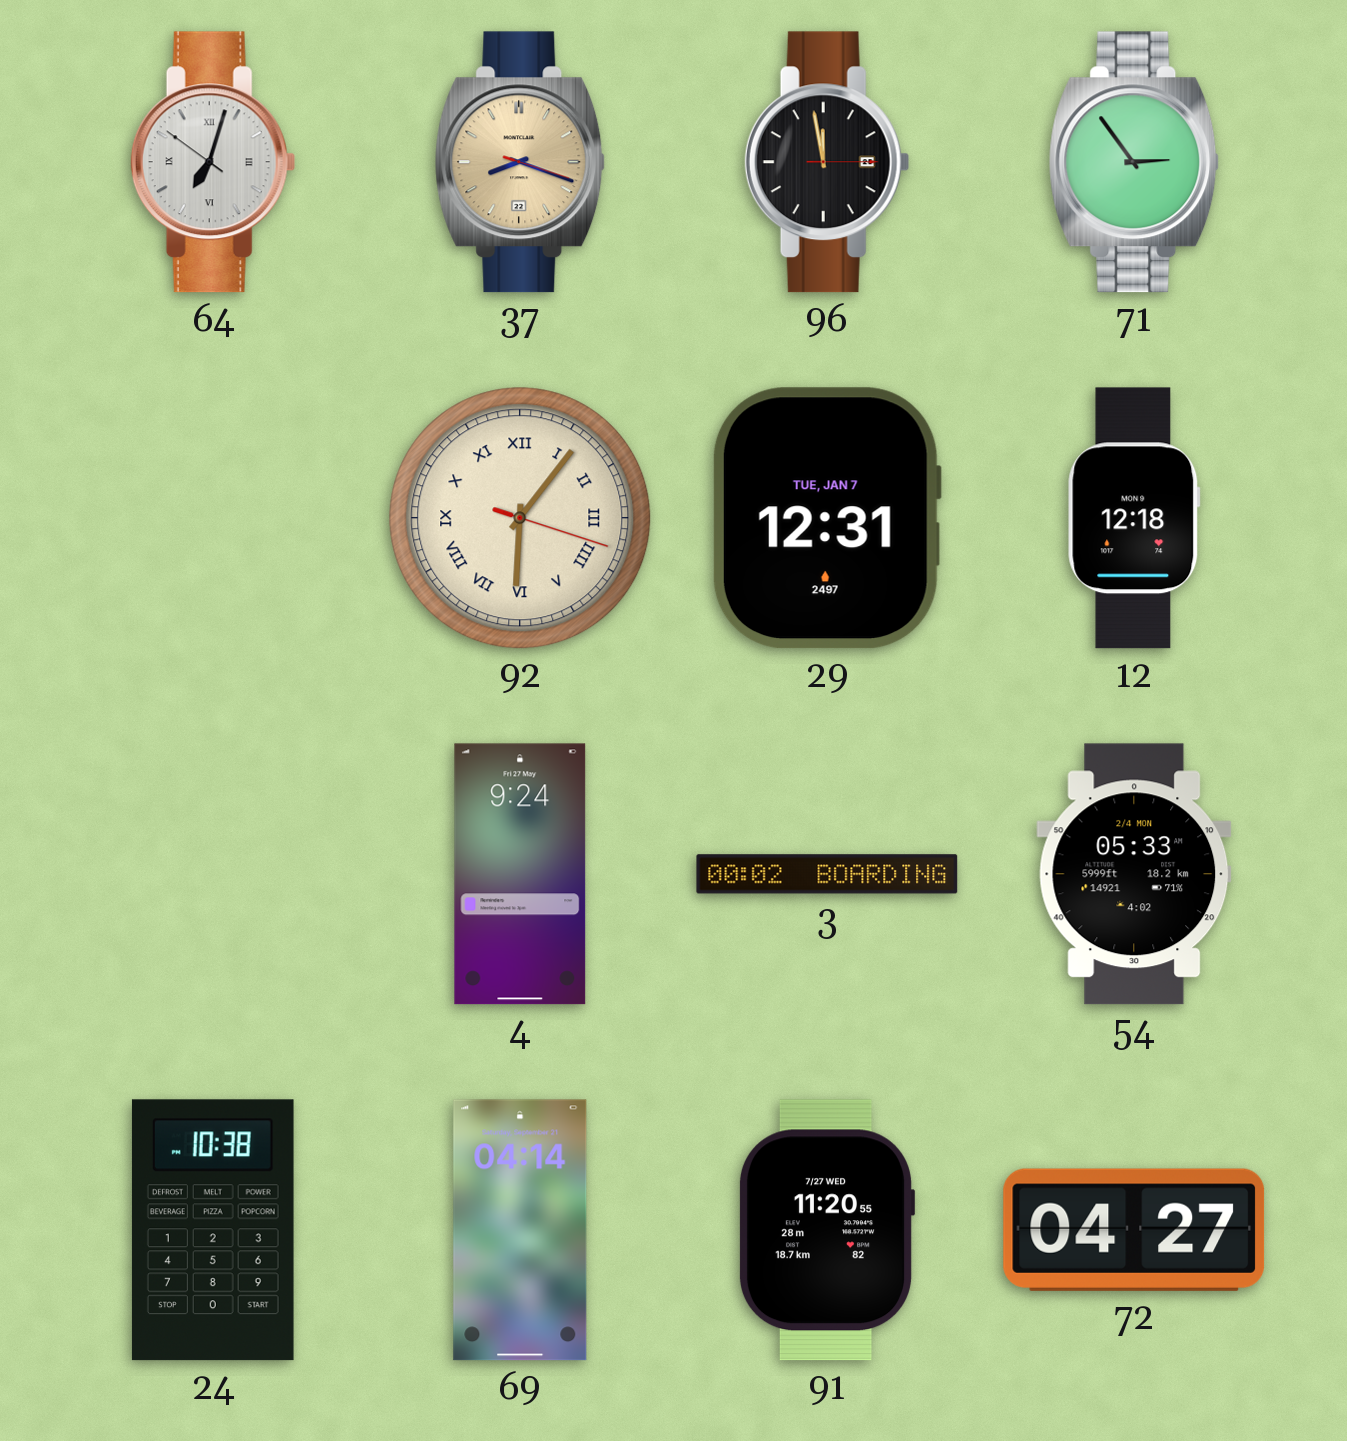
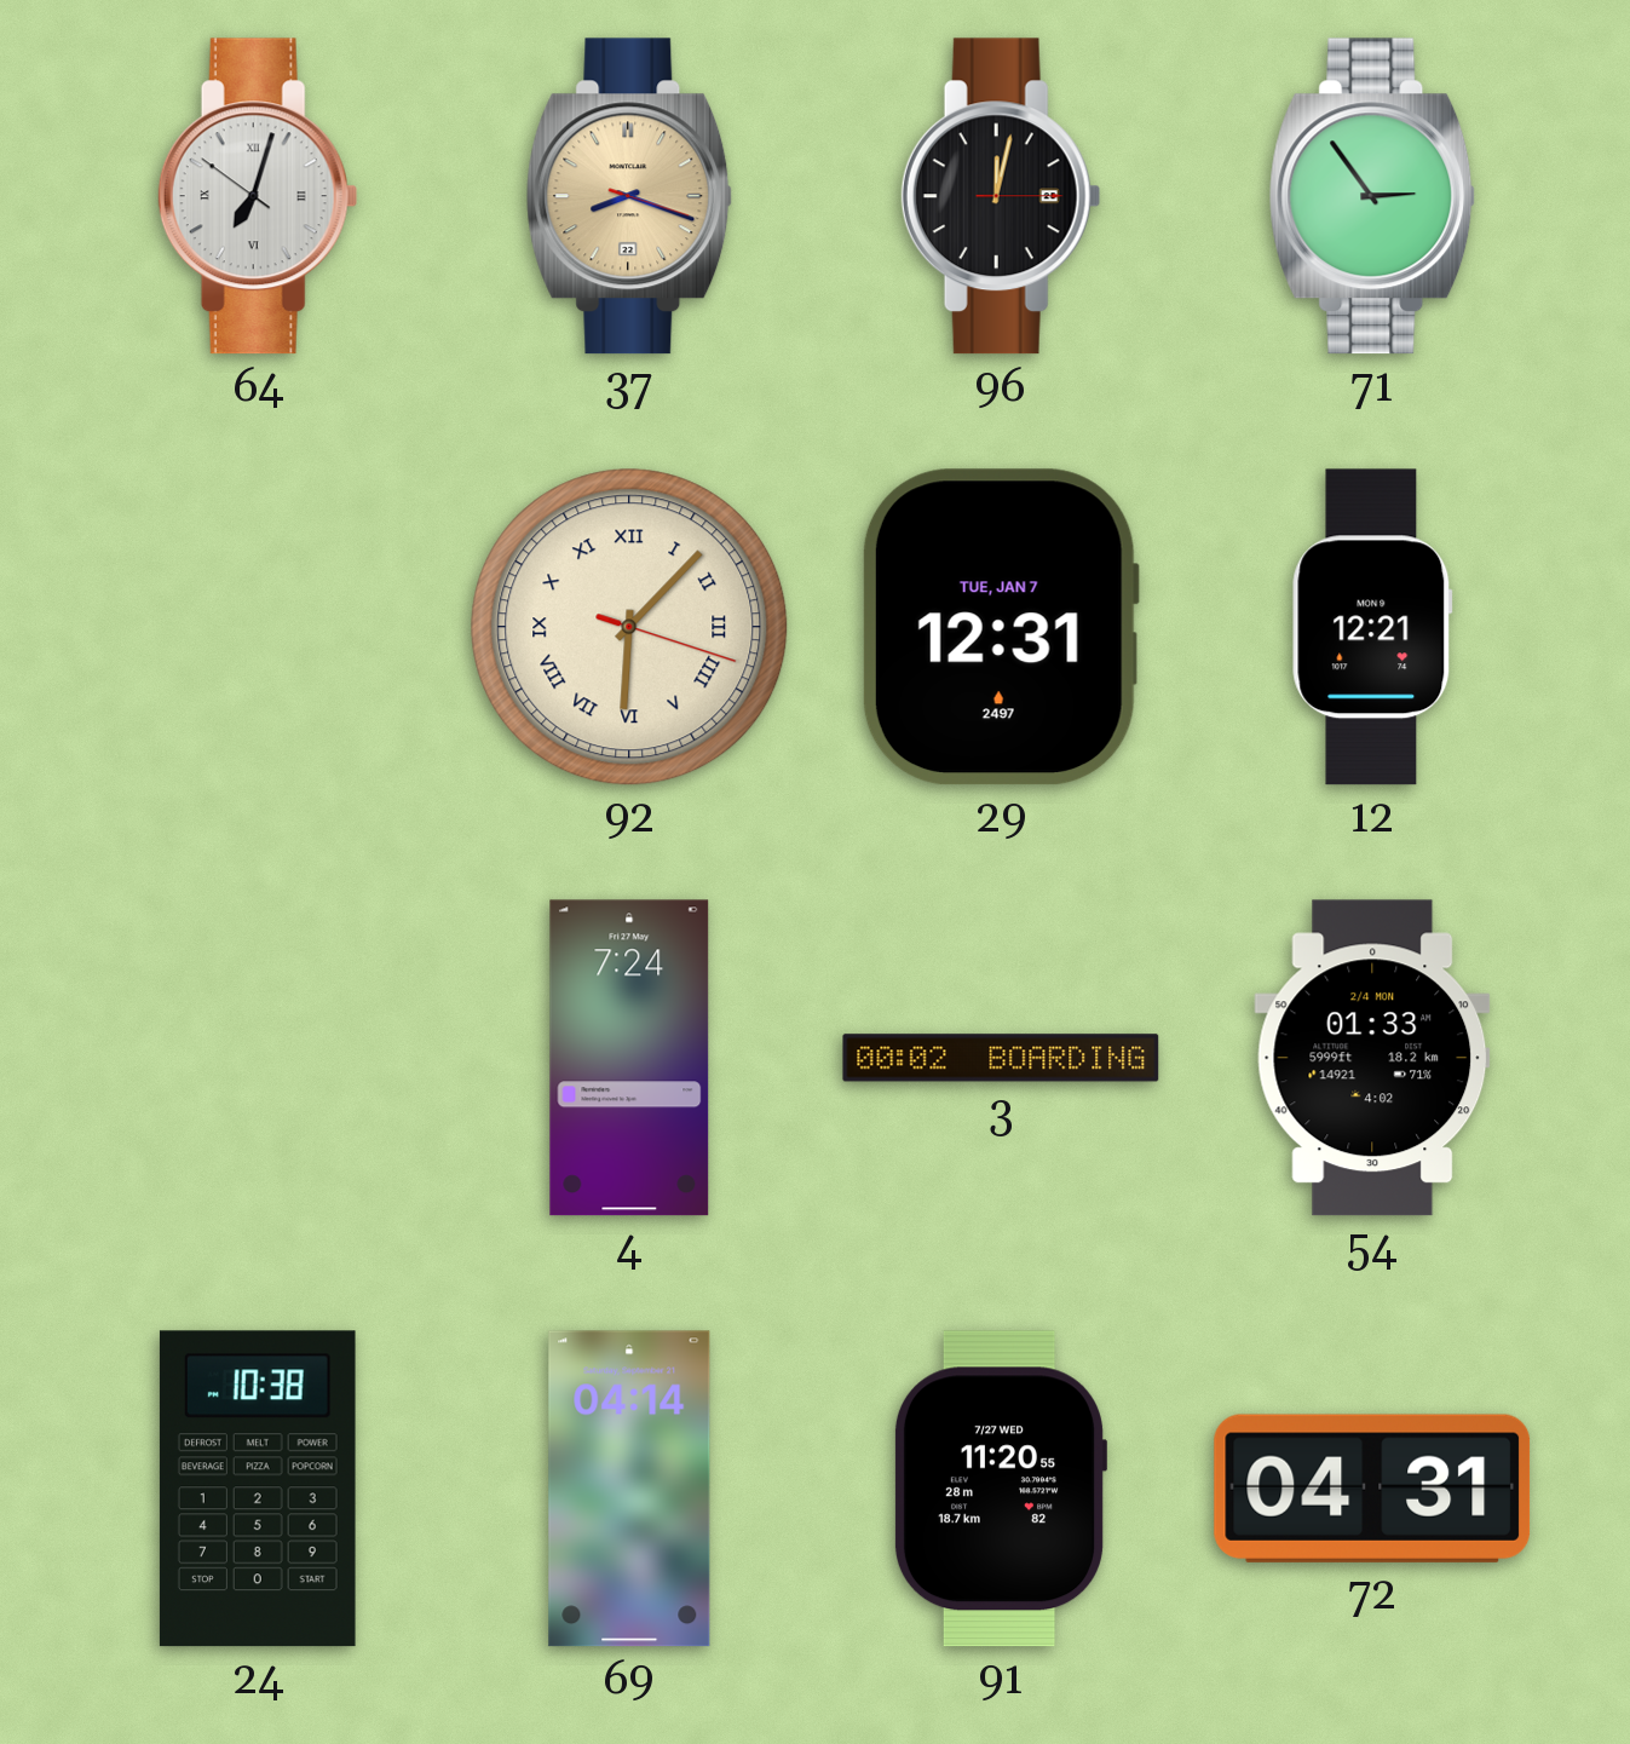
96: 11:58 -> 12:02
92: 6:06 -> 6:07
12: 12:18 -> 12:21
4: 9:24 -> 7:24
54: 05:33 -> 01:33
72: 04:27 -> 04:31
